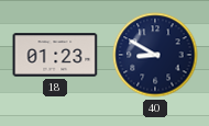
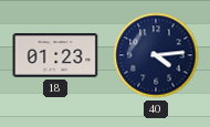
40: 8:50 -> 4:14
